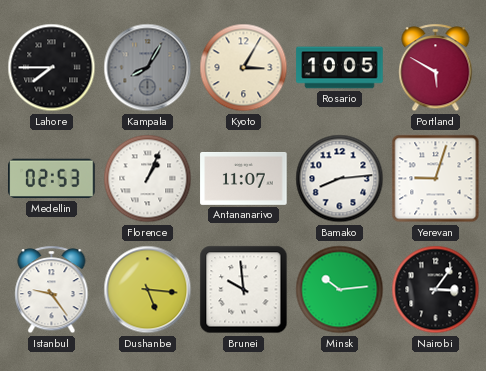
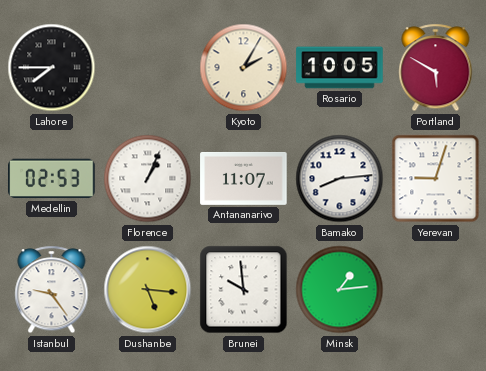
Kampala: 8:05 -> none
Kyoto: 3:05 -> 2:05
Minsk: 10:14 -> 1:14
Nairobi: 3:06 -> none
